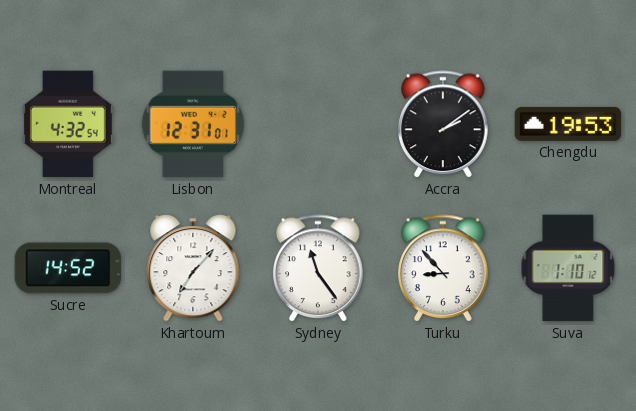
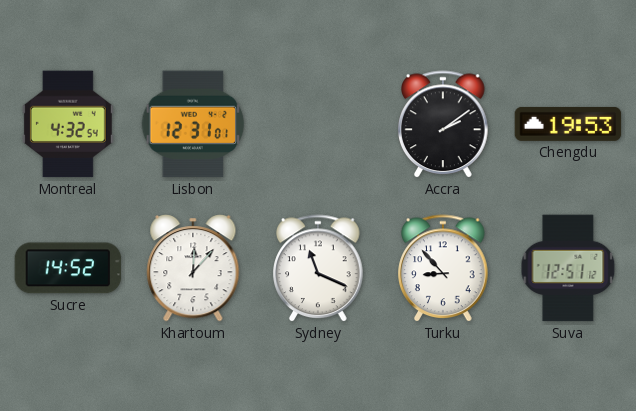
Khartoum: 7:07 -> 12:07
Sydney: 11:24 -> 11:19
Suva: 1:10 -> 12:51
